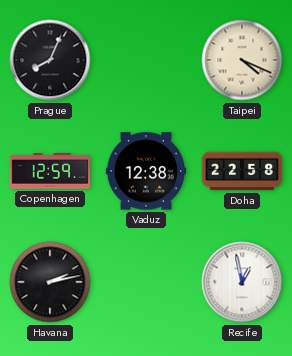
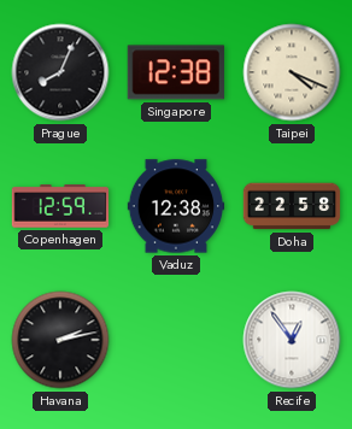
Singapore: none -> 12:38
Recife: 12:58 -> 12:54
